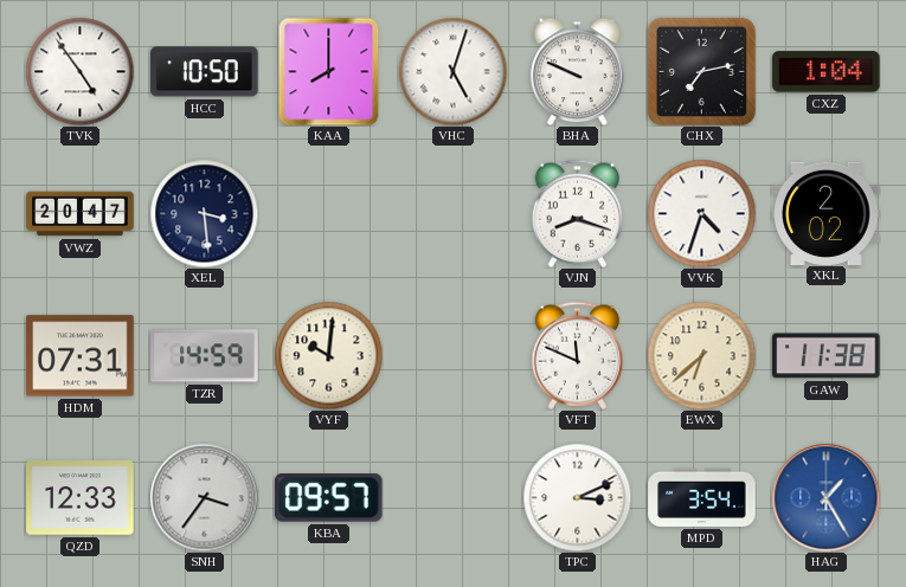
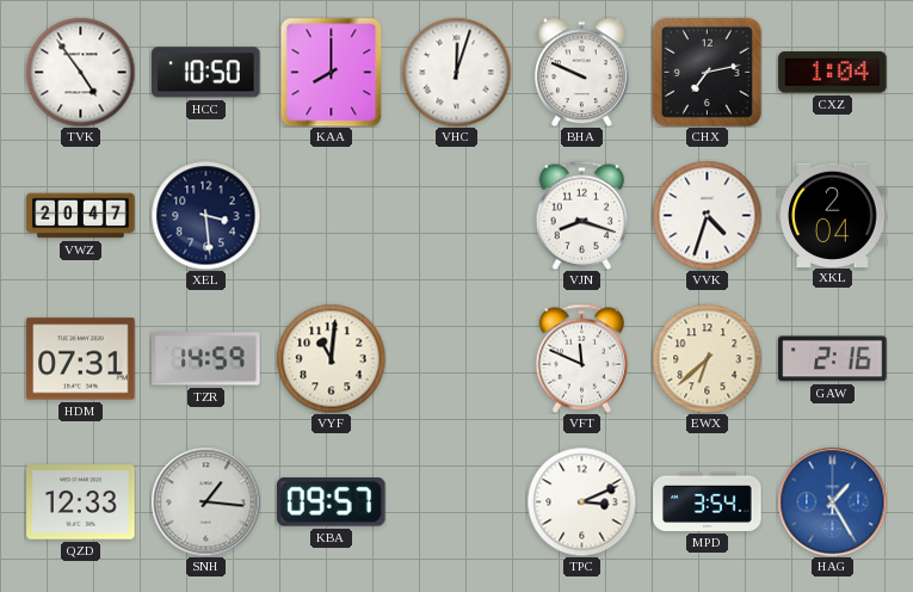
VHC: 5:03 -> 12:03
XKL: 2:02 -> 2:04
VYF: 10:01 -> 11:01
GAW: 11:38 -> 2:16
SNH: 3:36 -> 1:16
